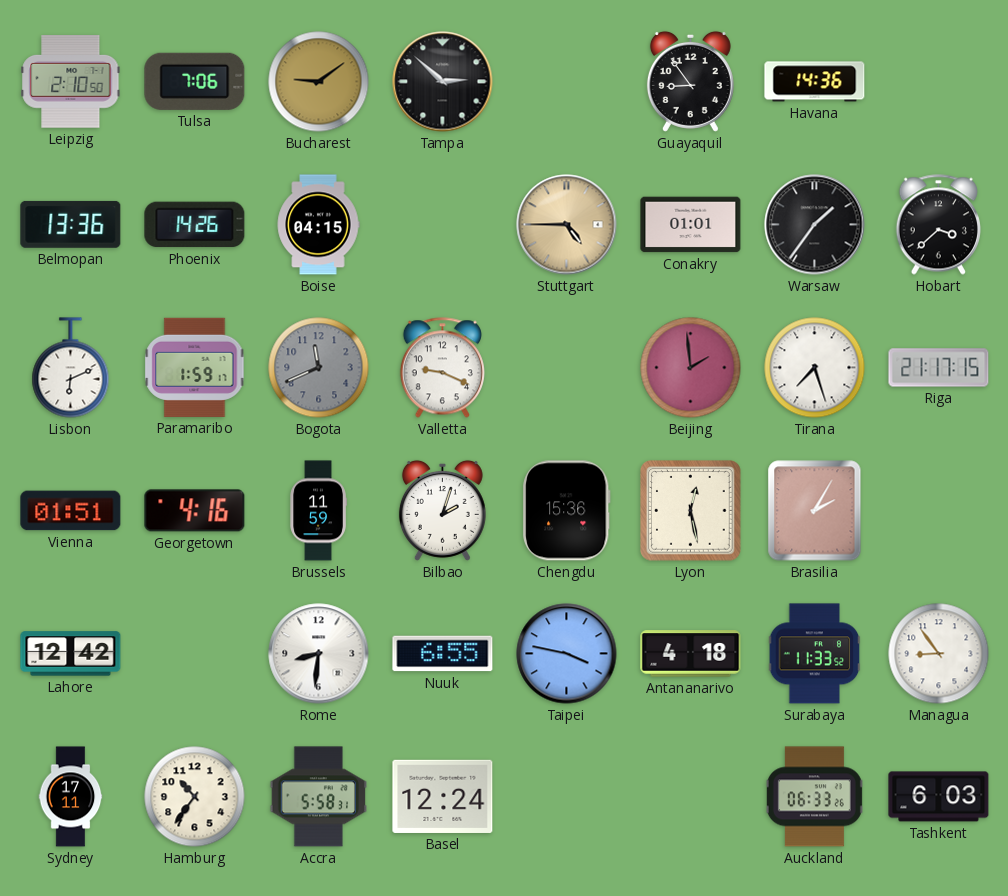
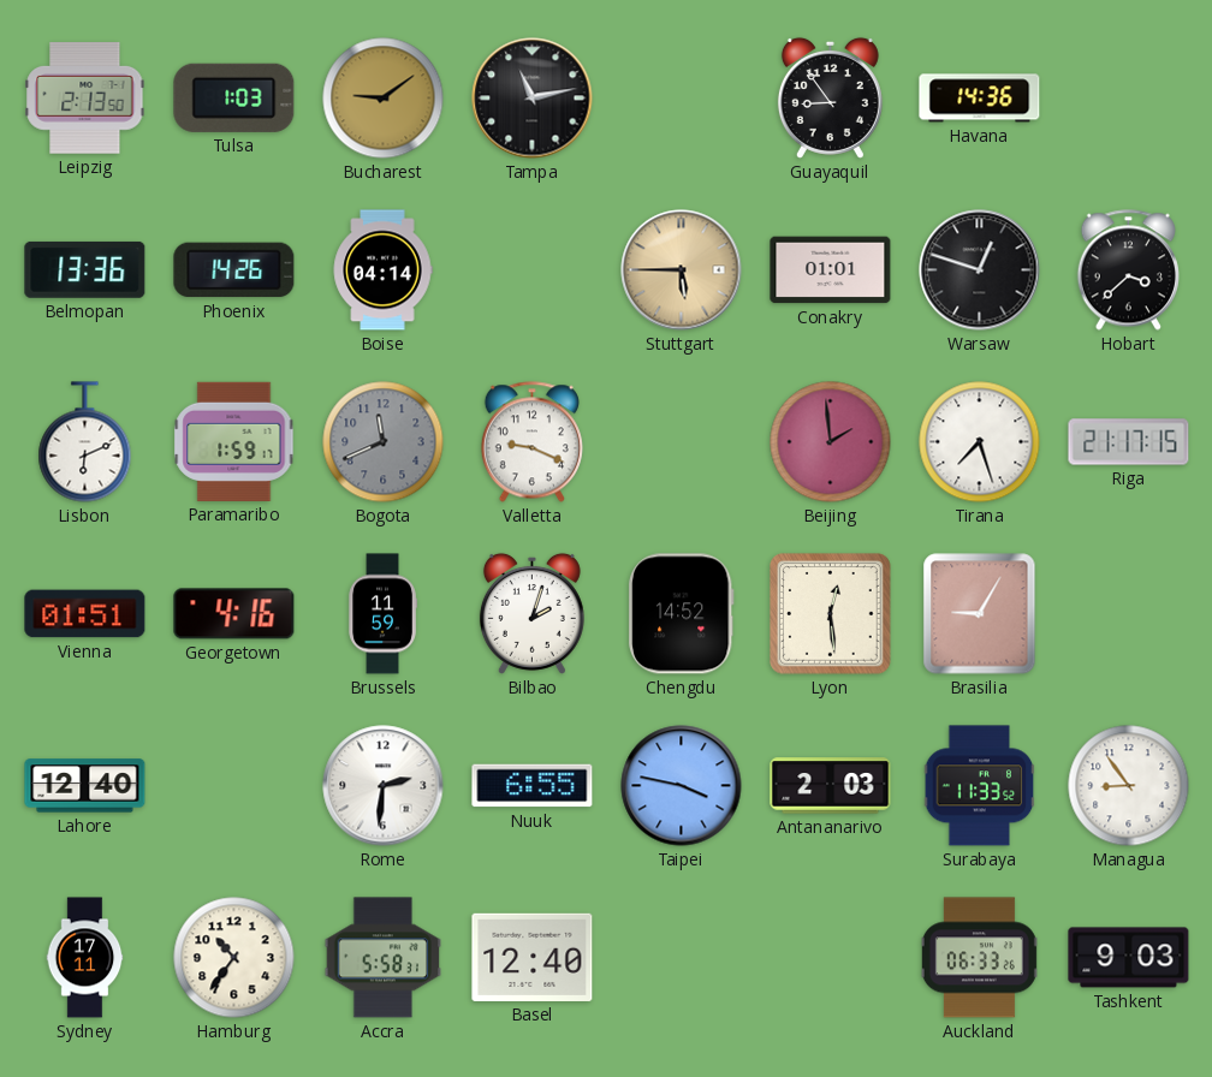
Leipzig: 2:10 -> 2:13
Tulsa: 7:06 -> 1:03
Tampa: 2:52 -> 11:13
Boise: 04:15 -> 04:14
Stuttgart: 4:45 -> 5:45
Warsaw: 1:36 -> 12:48
Chengdu: 15:36 -> 14:52
Lyon: 12:28 -> 12:29
Brasilia: 2:05 -> 9:05
Lahore: 12:42 -> 12:40
Rome: 8:31 -> 2:31
Antananarivo: 4:18 -> 2:03
Basel: 12:24 -> 12:40
Tashkent: 6:03 -> 9:03
